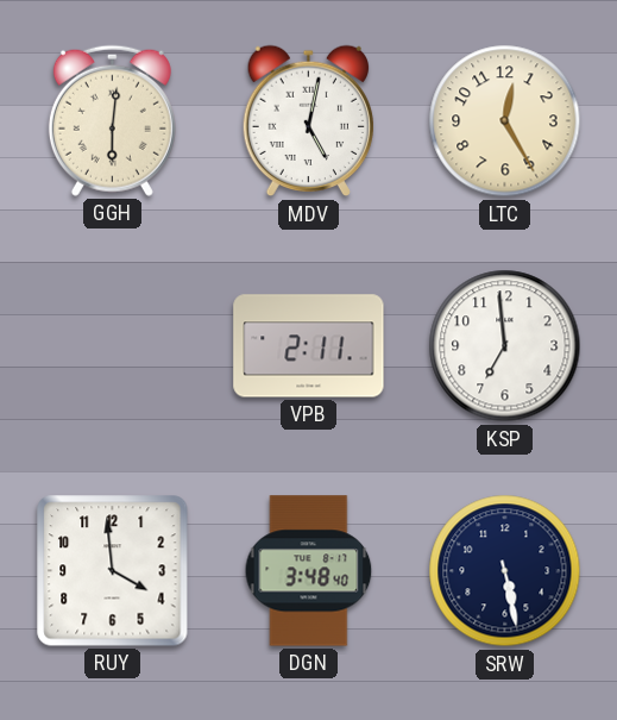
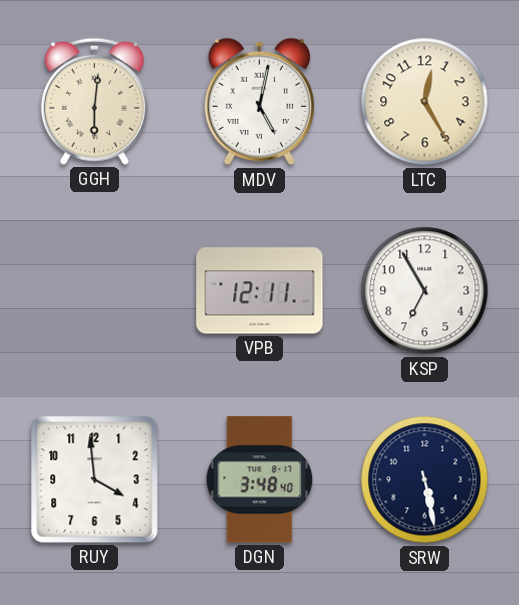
VPB: 2:11 -> 12:11
KSP: 6:59 -> 6:55
